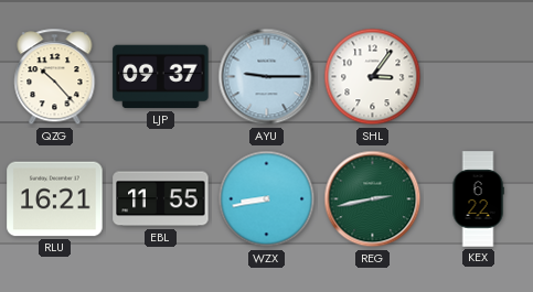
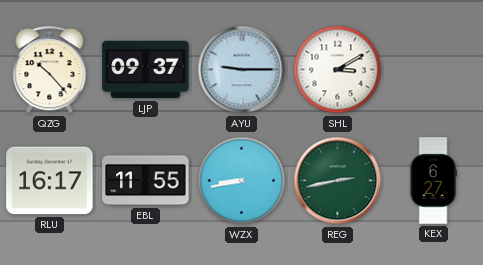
SHL: 3:06 -> 3:10
RLU: 16:21 -> 16:17
KEX: 6:22 -> 6:27
